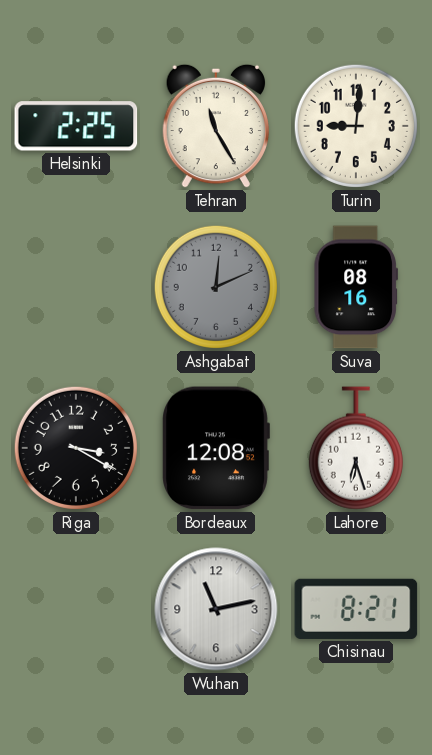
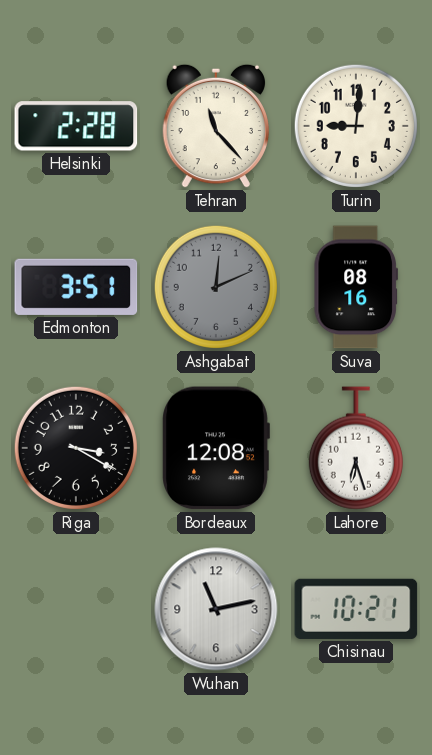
Helsinki: 2:25 -> 2:28
Tehran: 11:25 -> 11:23
Edmonton: none -> 3:51
Chisinau: 8:21 -> 10:21
